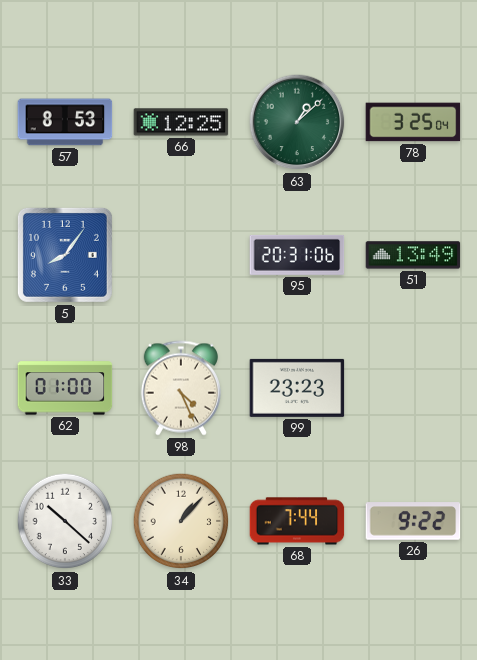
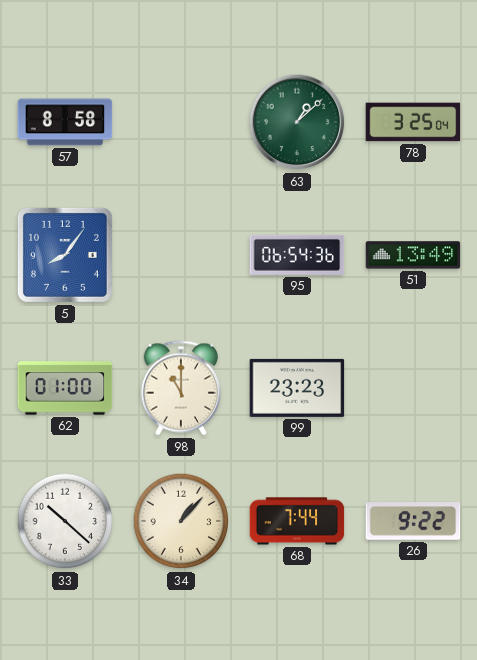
57: 8:53 -> 8:58
66: 12:25 -> none
95: 20:31 -> 06:54
98: 4:26 -> 11:00
